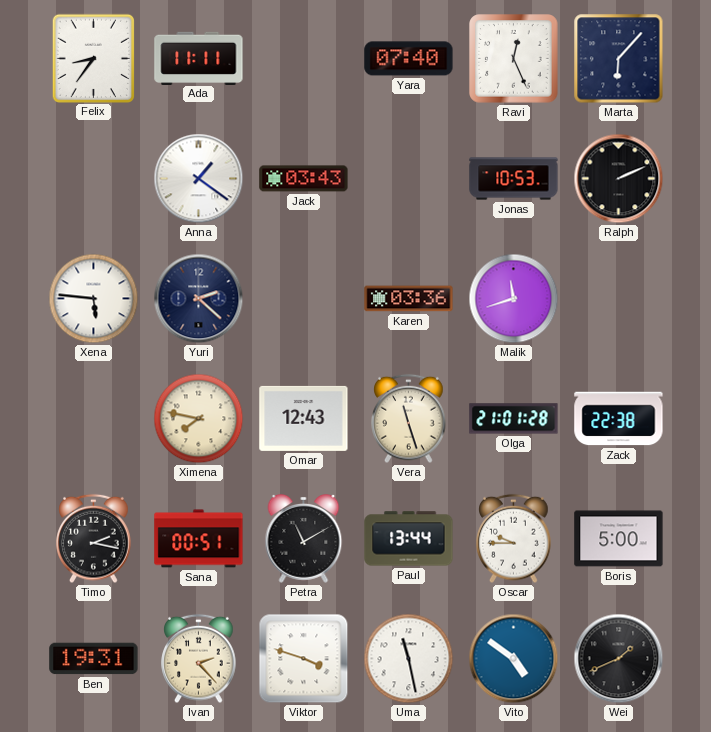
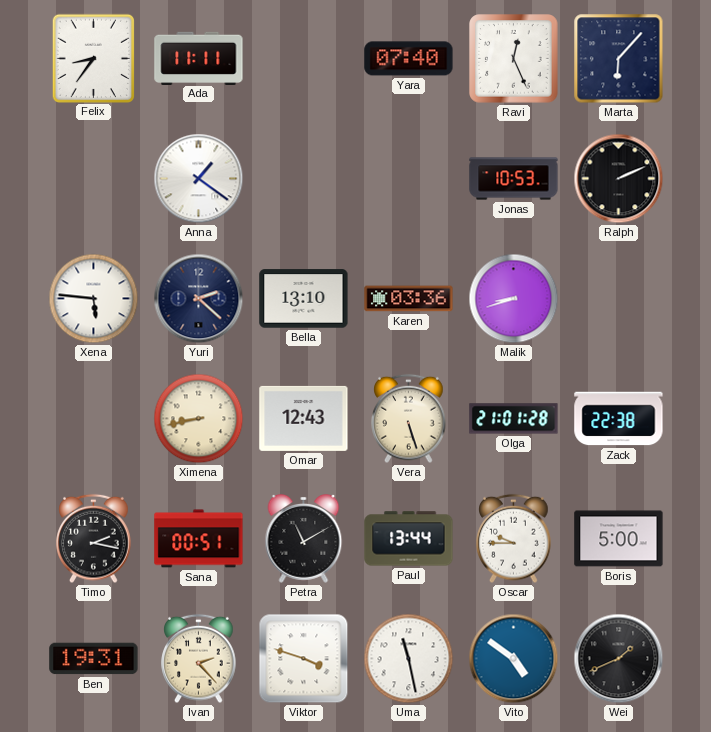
Jack: 03:43 -> none
Bella: none -> 13:10
Malik: 11:42 -> 8:42
Ximena: 7:47 -> 8:43
Vera: 11:27 -> 5:27
